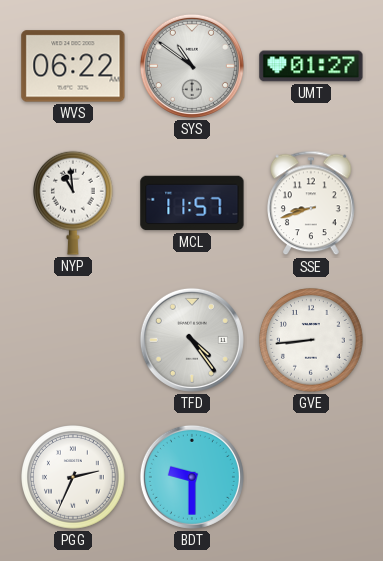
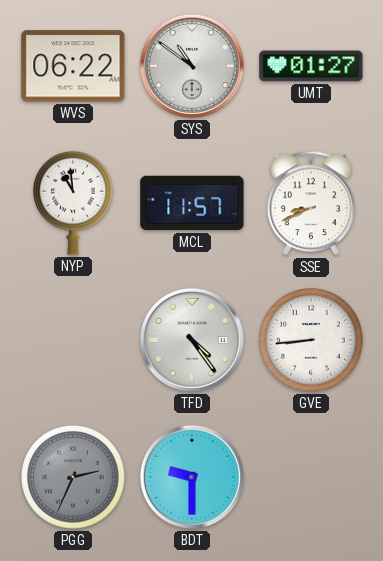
SSE: 8:42 -> 8:41
PGG dial: white -> grey
